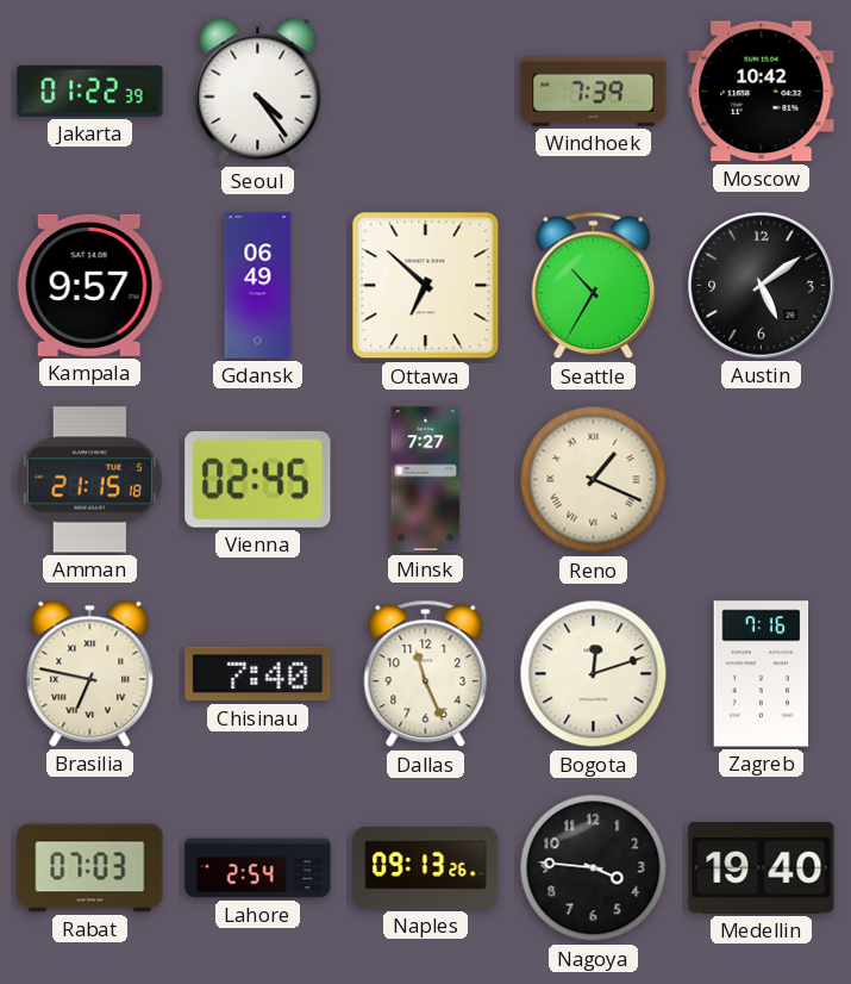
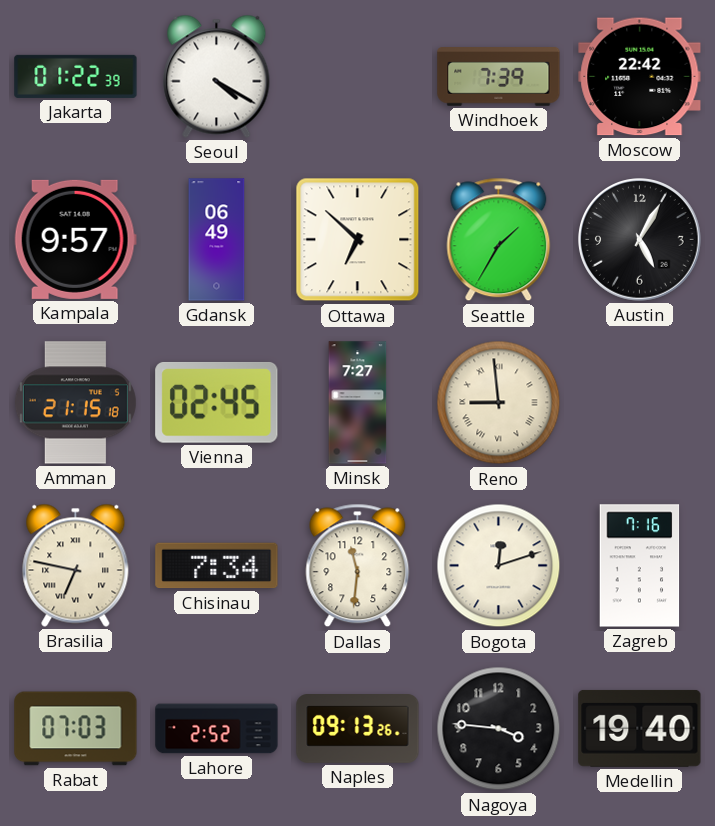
Seoul: 4:24 -> 4:20
Moscow: 10:42 -> 22:42
Seattle: 10:35 -> 1:35
Austin: 5:09 -> 5:05
Reno: 1:19 -> 8:59
Chisinau: 7:40 -> 7:34
Dallas: 11:26 -> 11:31
Lahore: 2:54 -> 2:52
